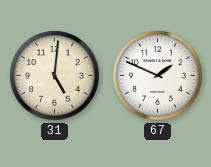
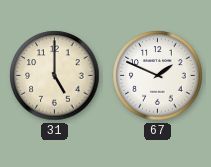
31: 5:01 -> 5:00
